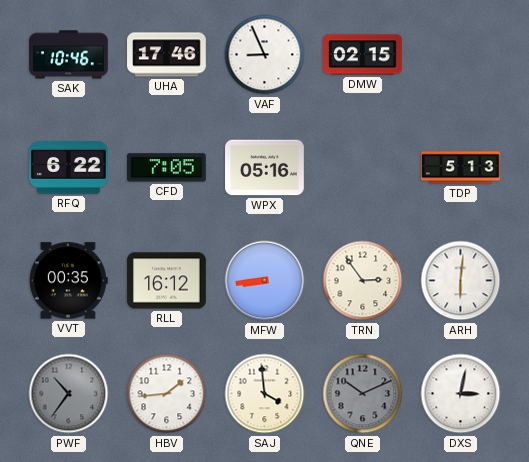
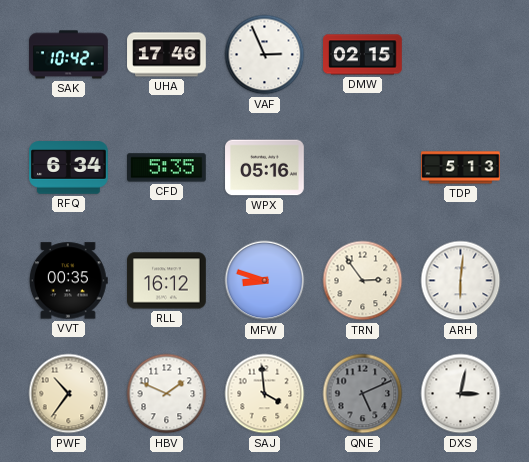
SAK: 10:46 -> 10:42
VAF: 8:56 -> 2:56
RFQ: 6:22 -> 6:34
CFD: 7:05 -> 5:35
MFW: 8:44 -> 8:48
PWF dial: grey -> cream
HBV: 1:44 -> 1:49
QNE: 10:11 -> 5:11
